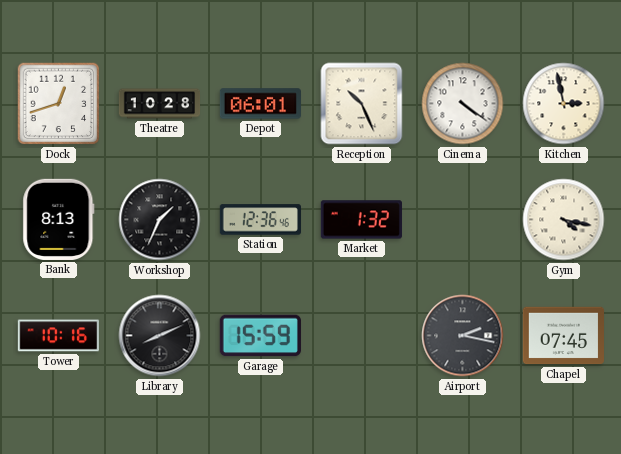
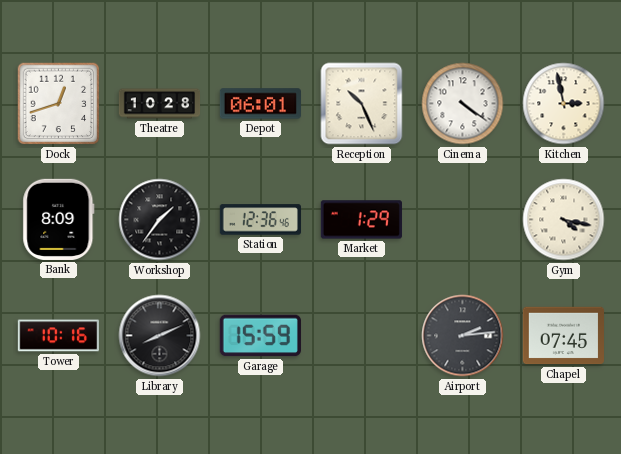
Bank: 8:13 -> 8:09
Workshop: 1:34 -> 1:36
Market: 1:32 -> 1:29
Airport: 2:17 -> 2:14
